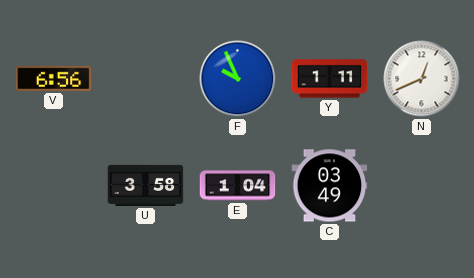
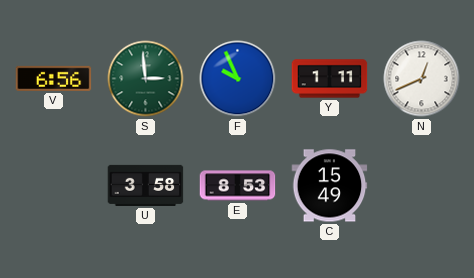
S: none -> 2:59
E: 1:04 -> 8:53
C: 03:49 -> 15:49
